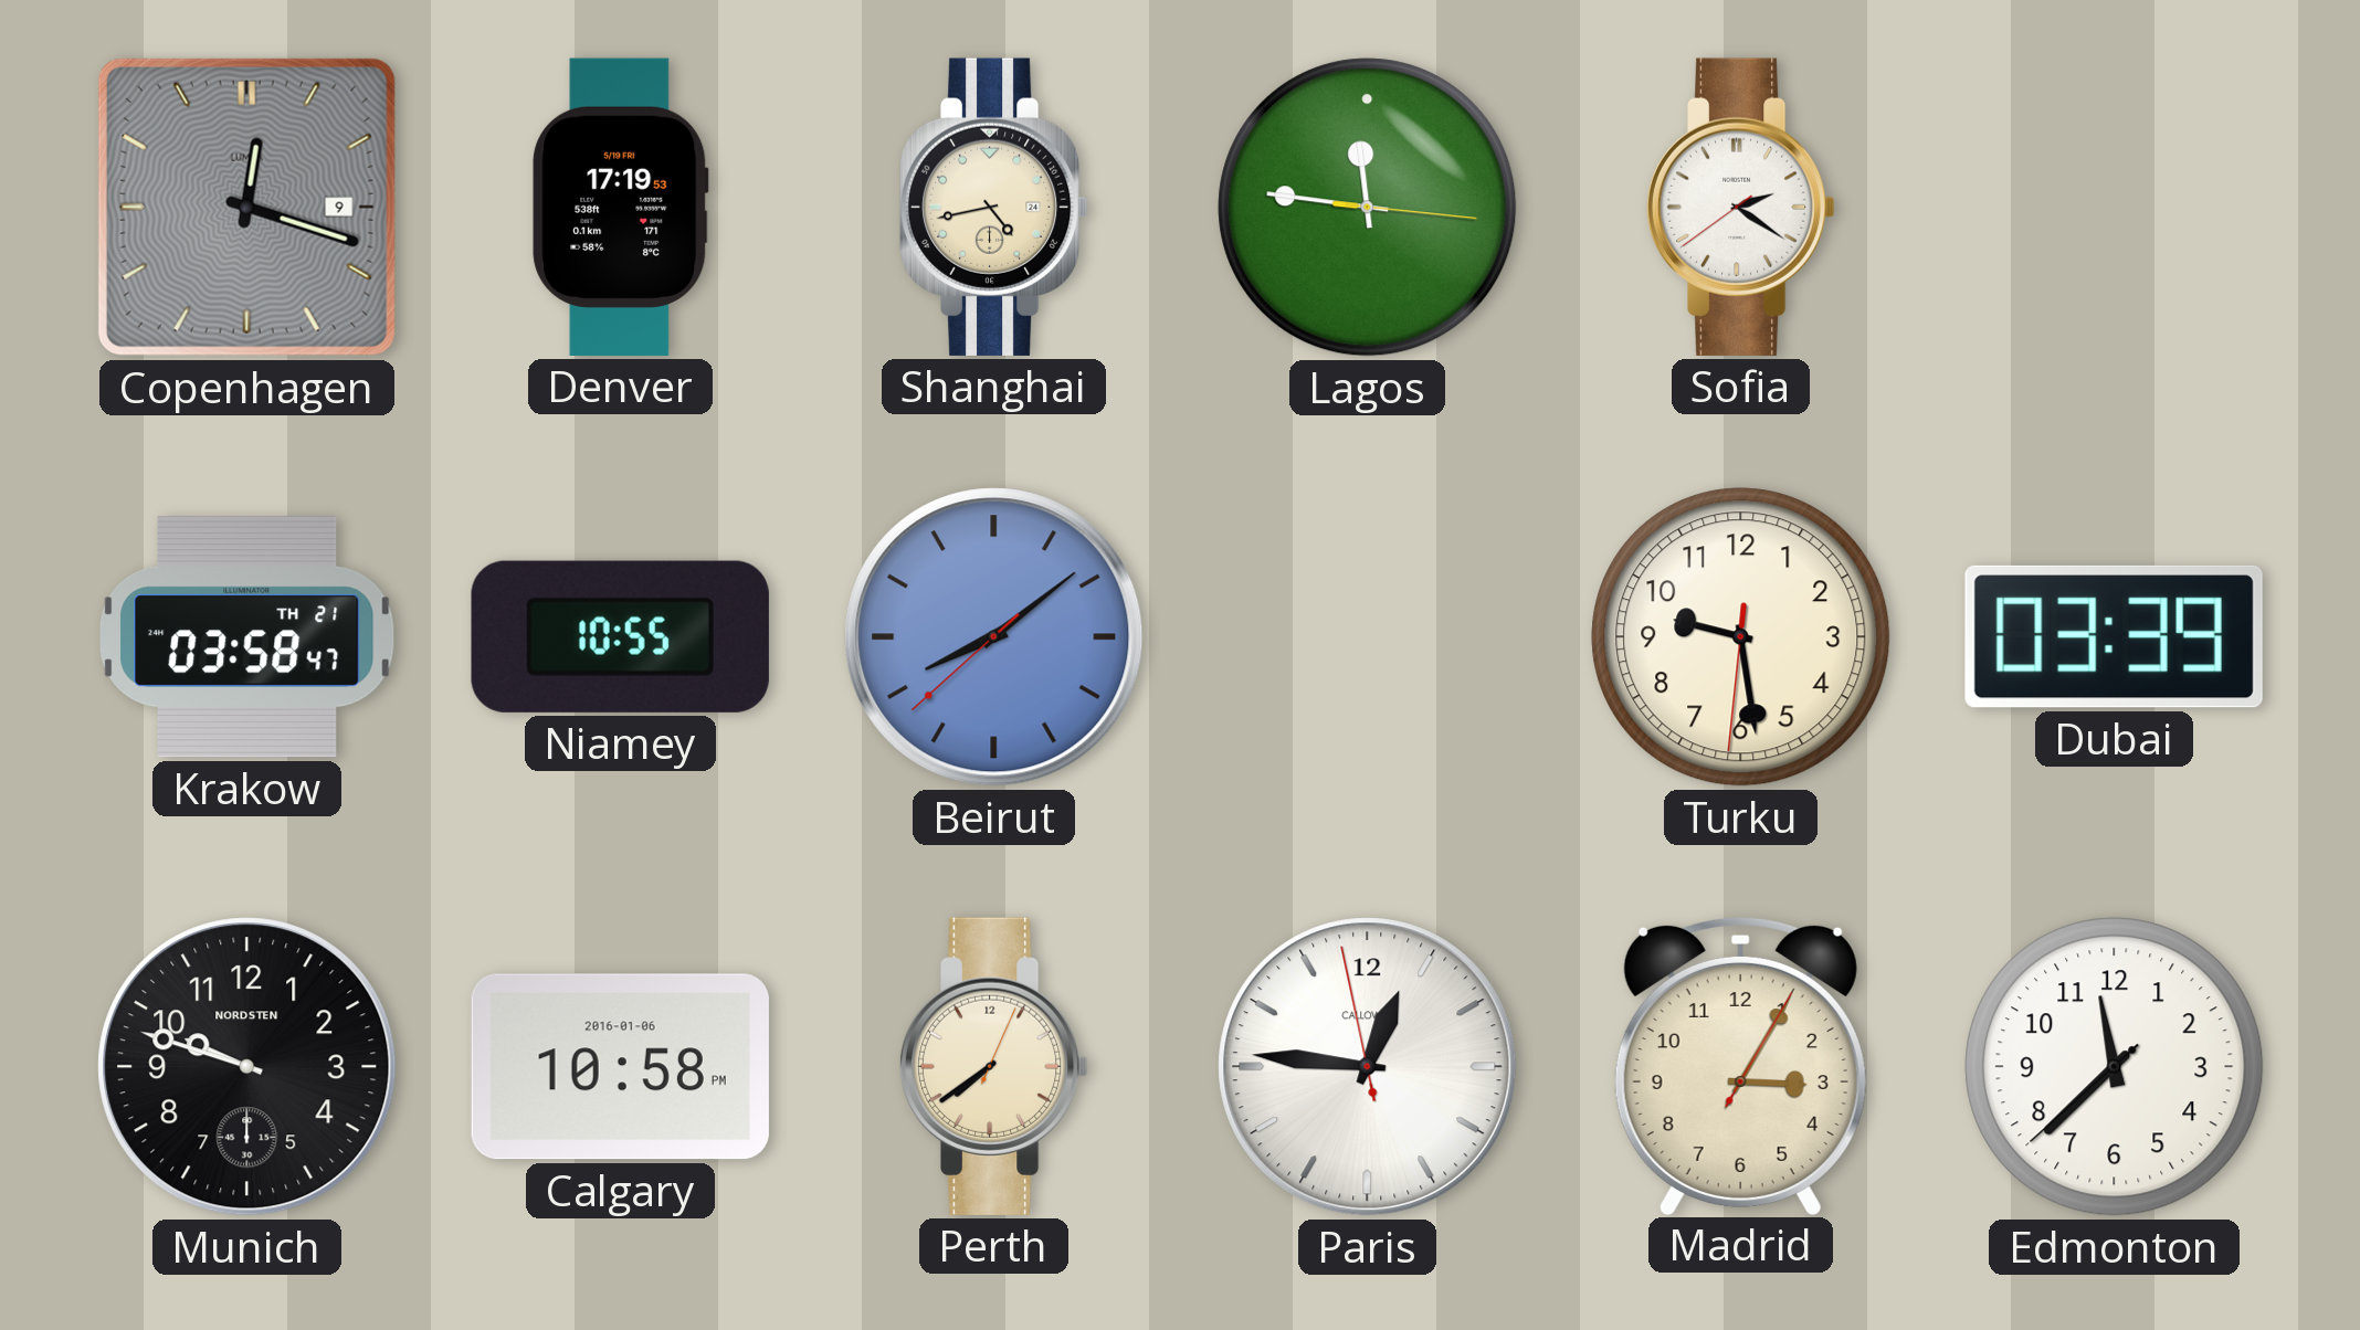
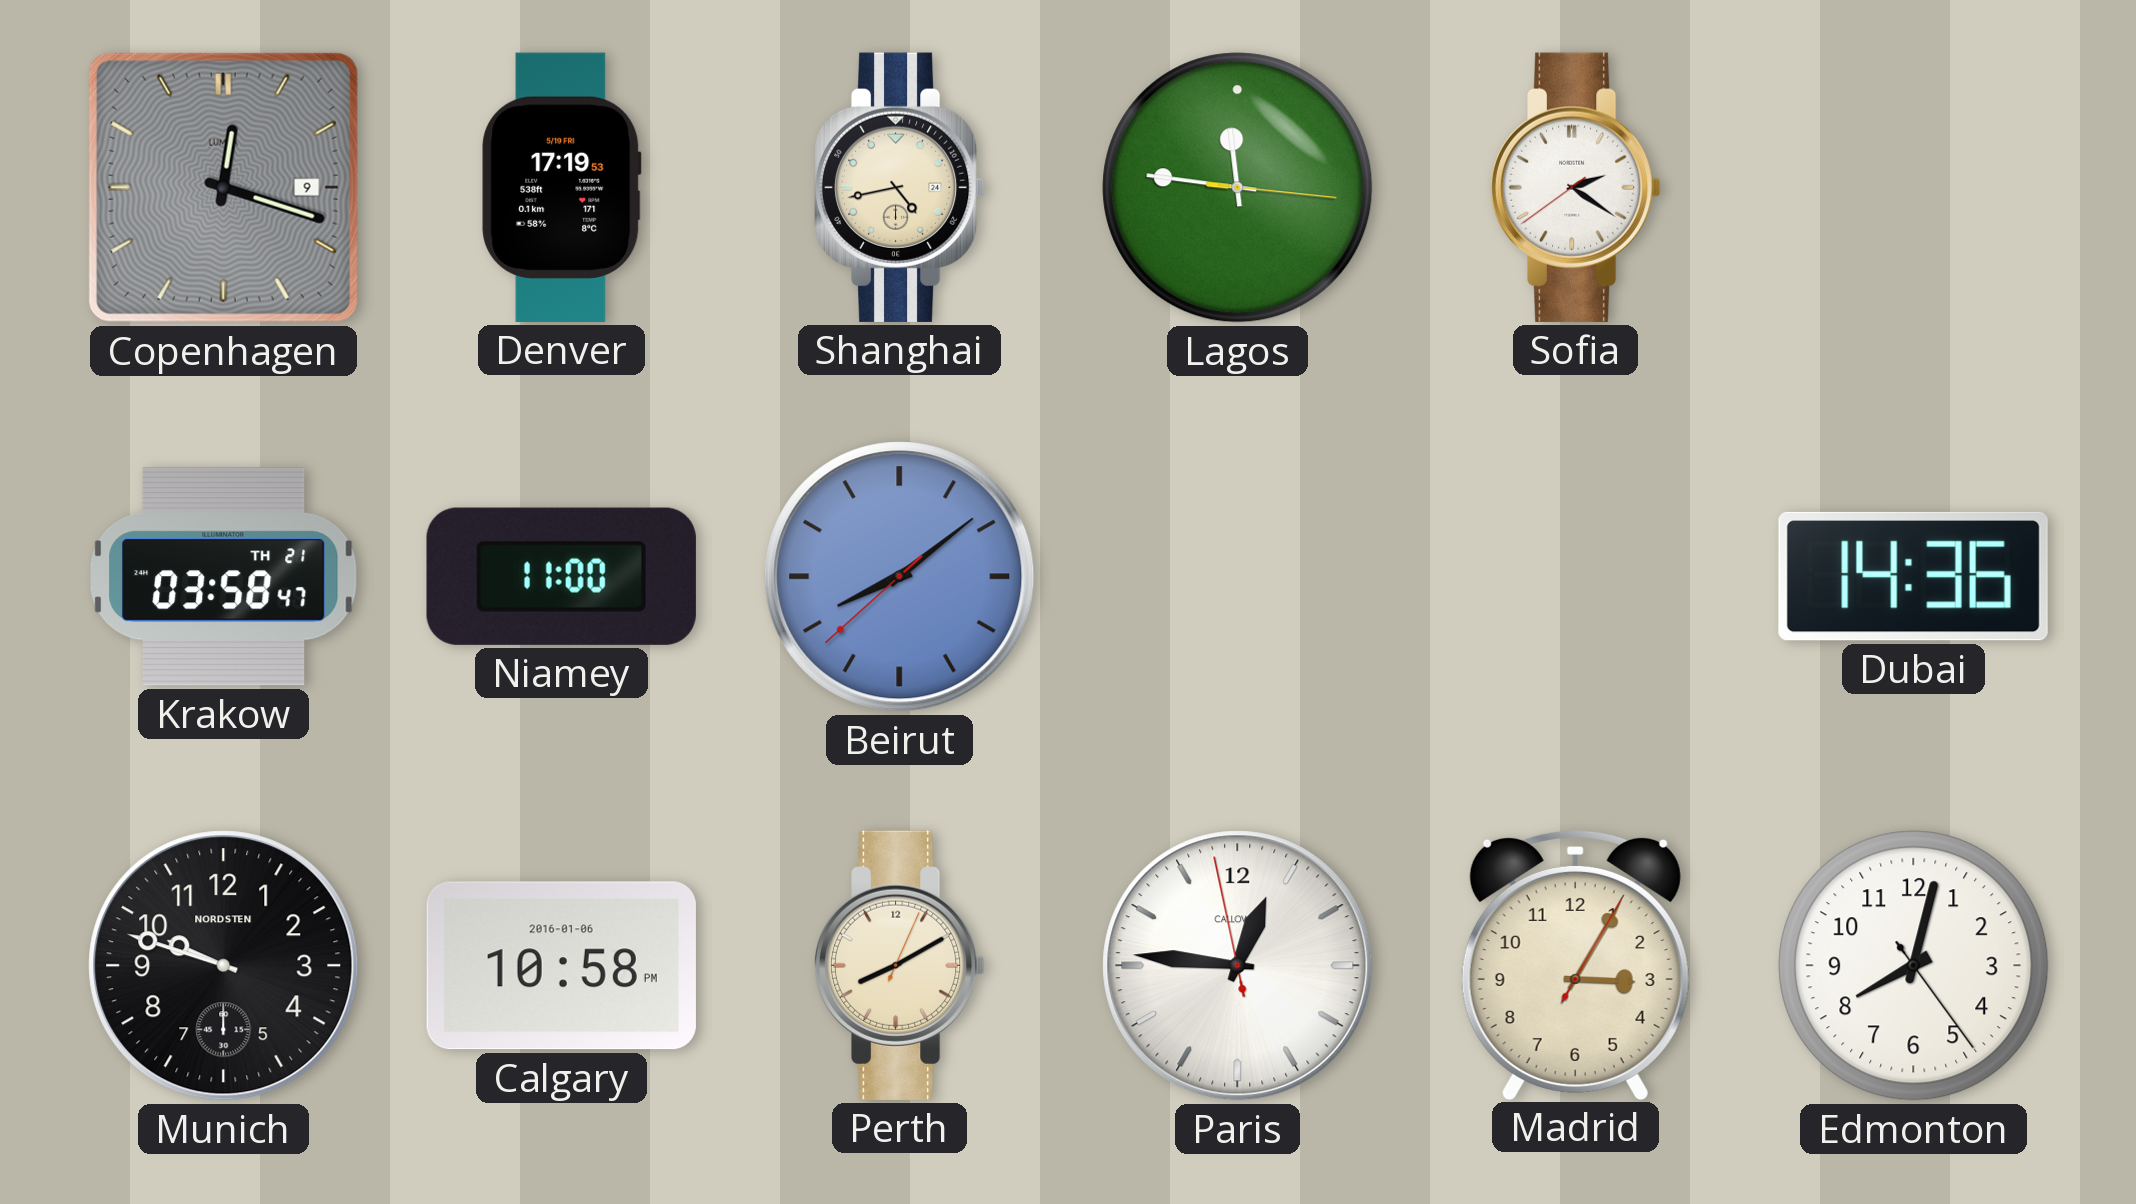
Niamey: 10:55 -> 11:00
Turku: 9:28 -> none
Dubai: 03:39 -> 14:36
Perth: 7:39 -> 8:10
Edmonton: 11:37 -> 8:02
